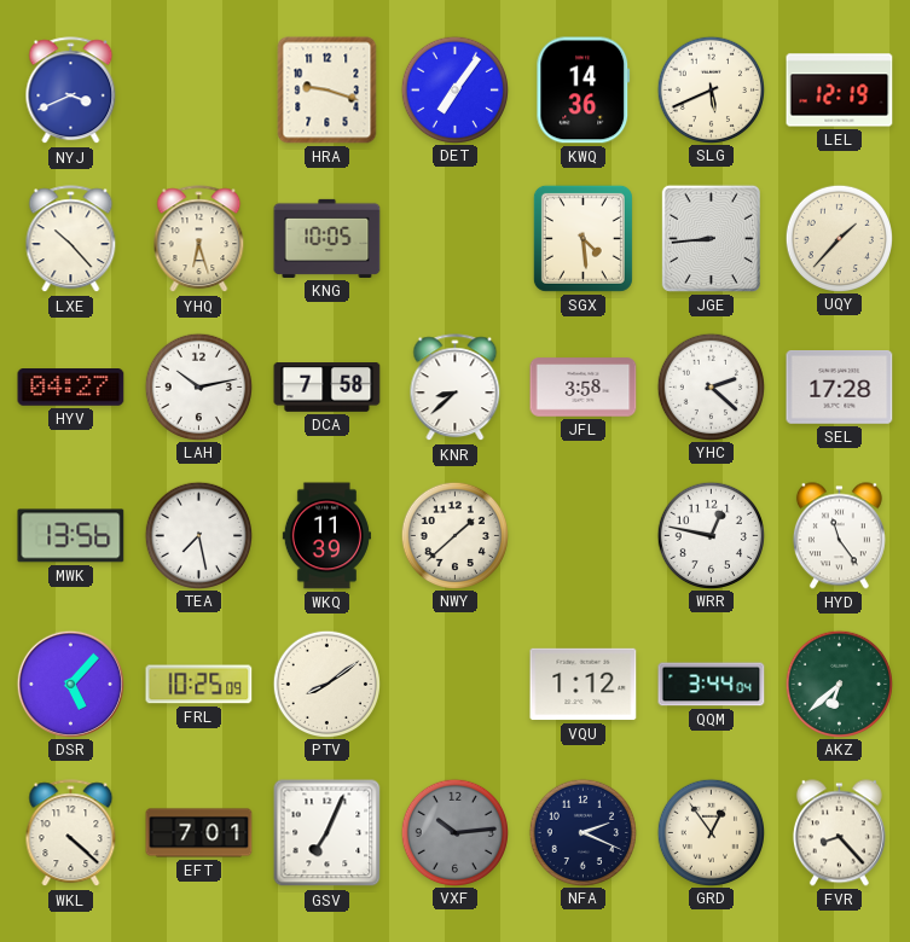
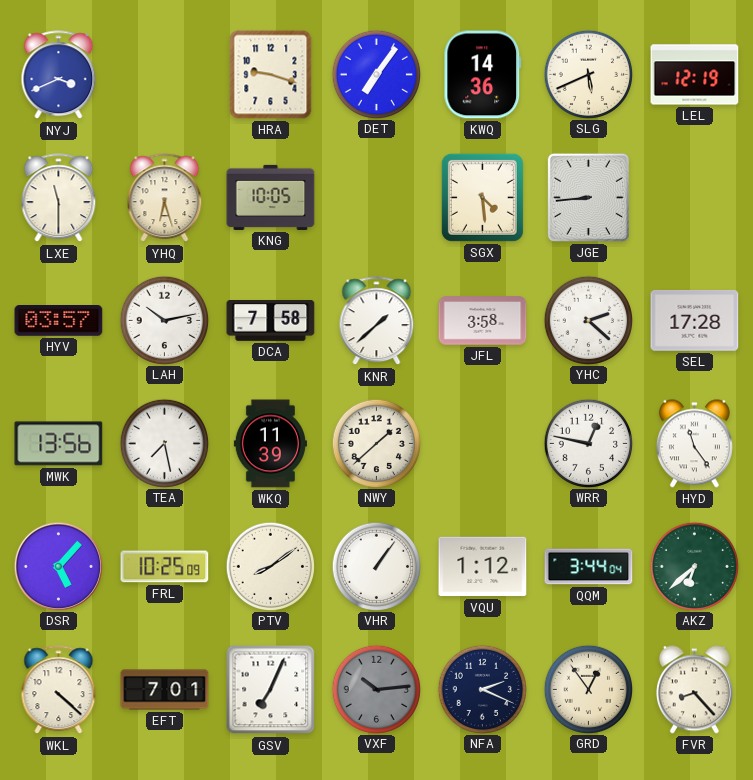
LXE: 10:23 -> 11:30
UQY: 1:37 -> none
HYV: 04:27 -> 03:57
KNR: 8:38 -> 1:38
VHR: none -> 1:06
